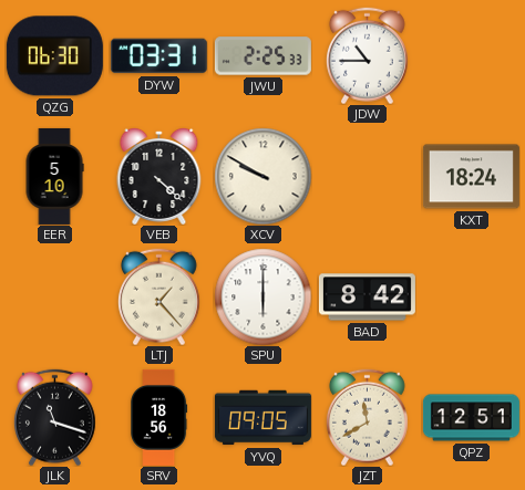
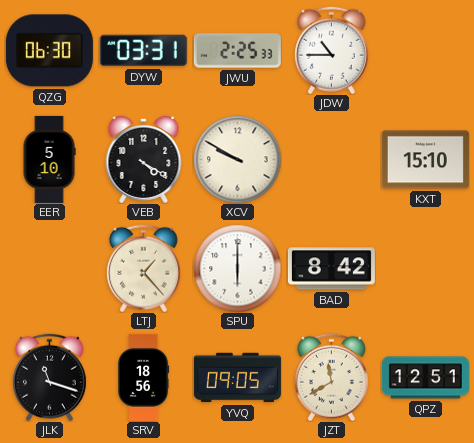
VEB: 4:22 -> 4:20
KXT: 18:24 -> 15:10
